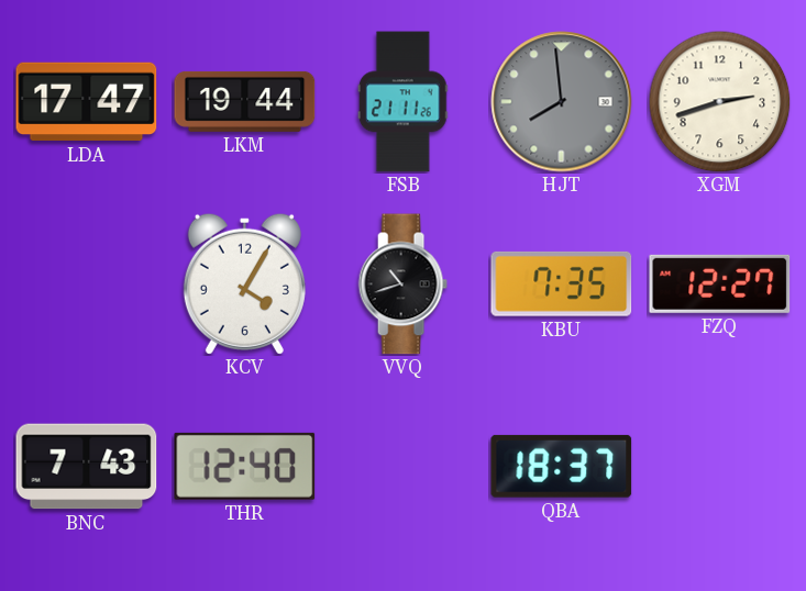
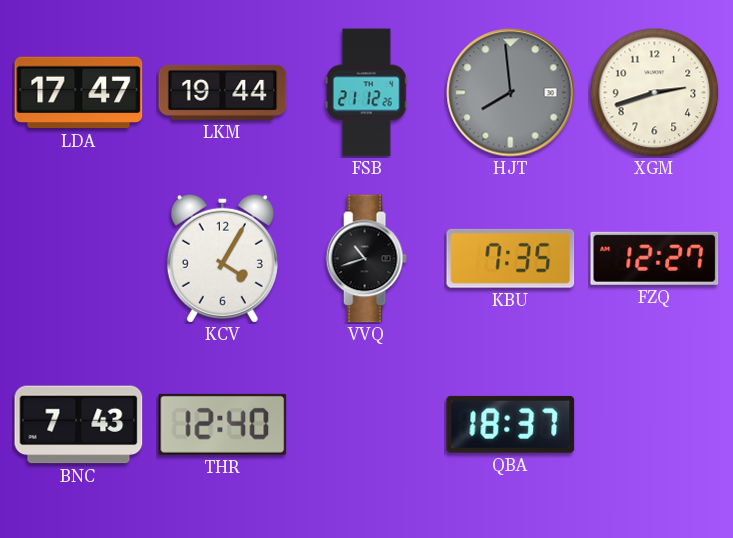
FSB: 21:11 -> 21:12
